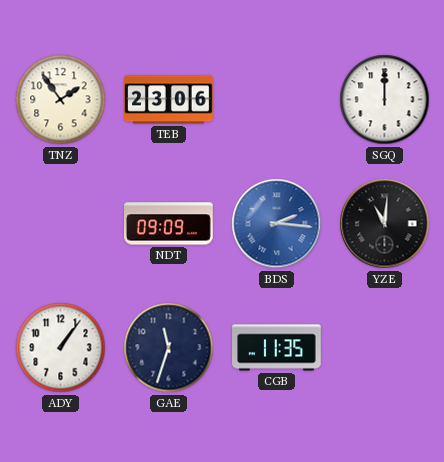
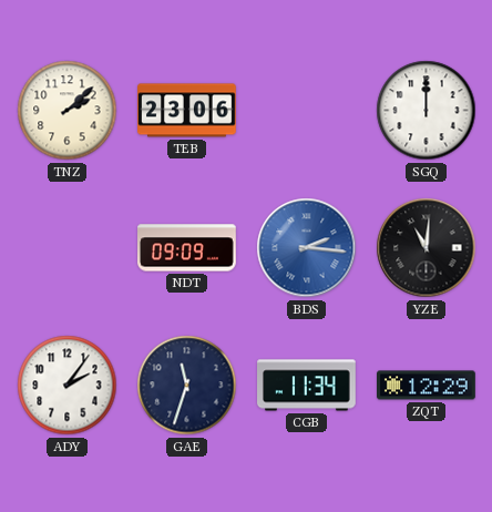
TNZ: 1:54 -> 2:08
ADY: 1:06 -> 2:06
CGB: 11:35 -> 11:34
ZQT: none -> 12:29
